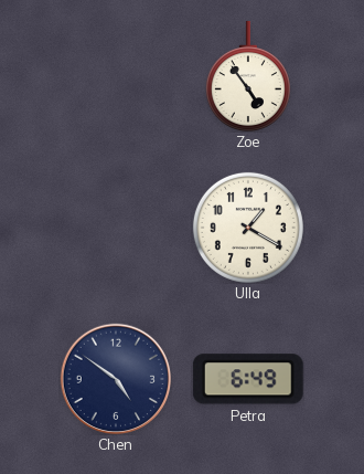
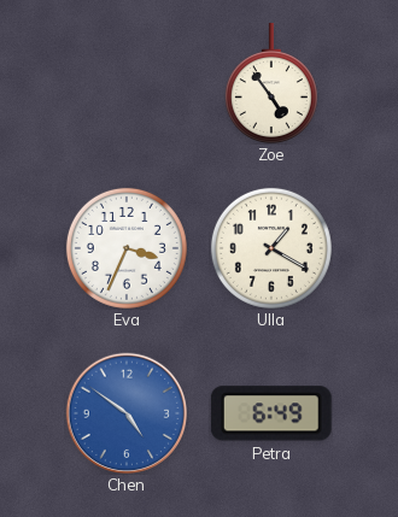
Eva: none -> 3:34
Chen dial: navy -> blue
